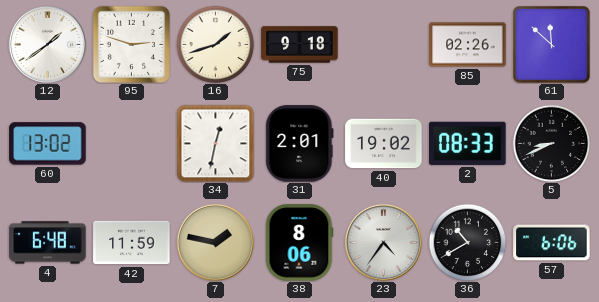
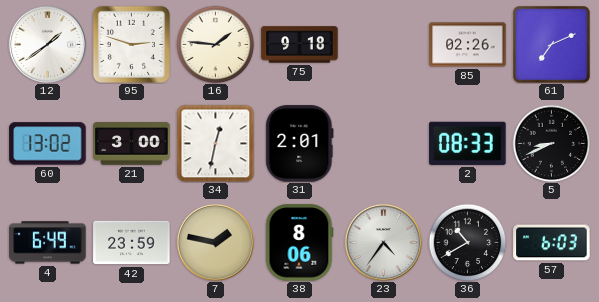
16: 1:42 -> 1:46
61: 11:52 -> 7:11
21: none -> 3:00
40: 19:02 -> none
4: 6:48 -> 6:49
42: 11:59 -> 23:59
57: 6:06 -> 6:03
